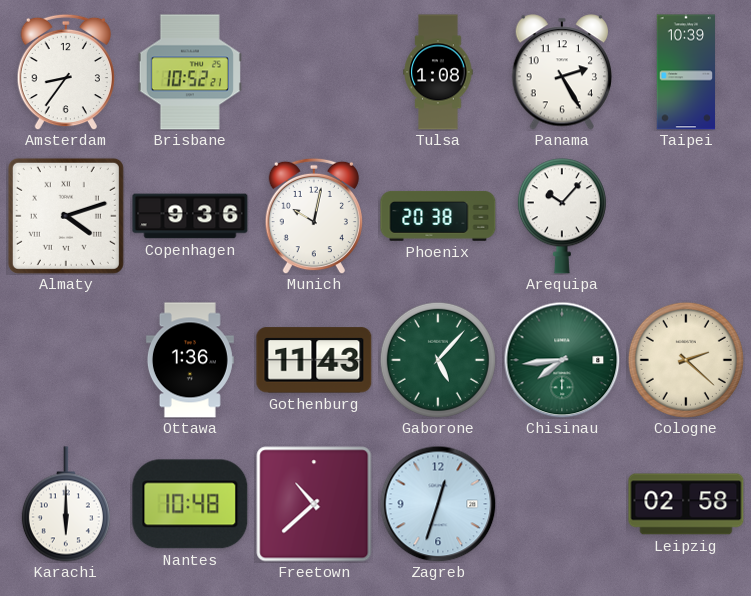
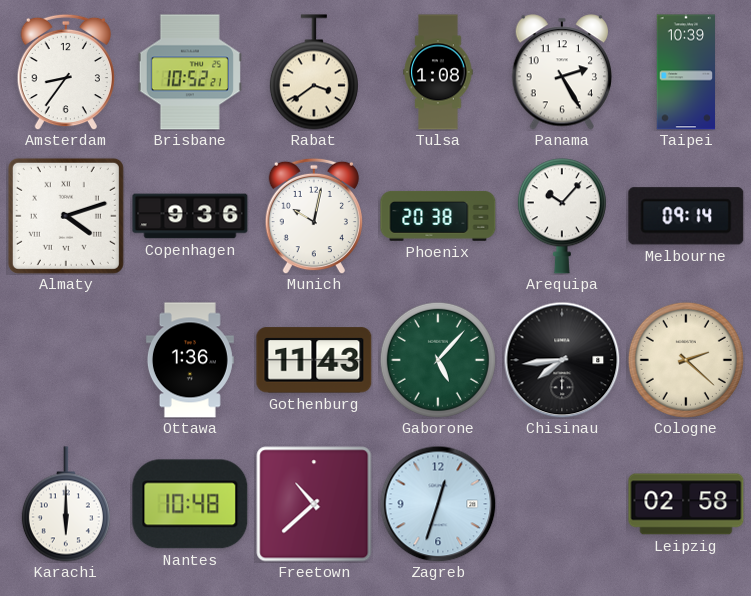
Rabat: none -> 3:39
Melbourne: none -> 09:14
Chisinau dial: green -> black
